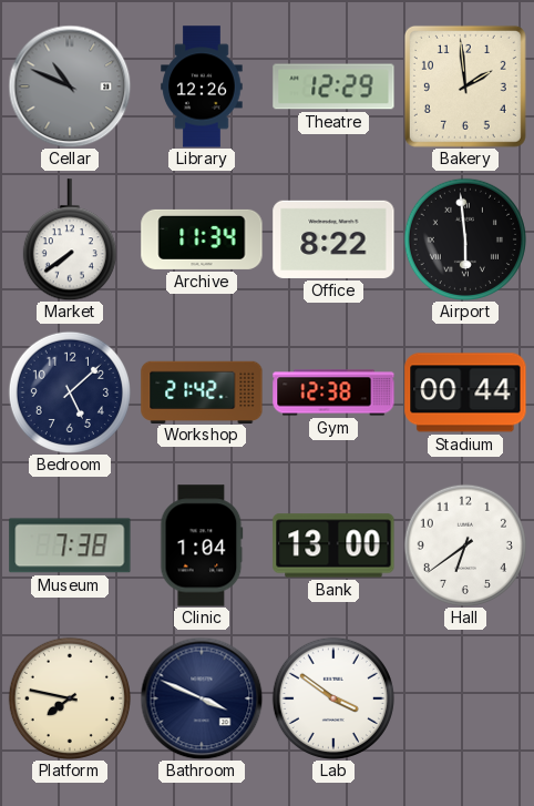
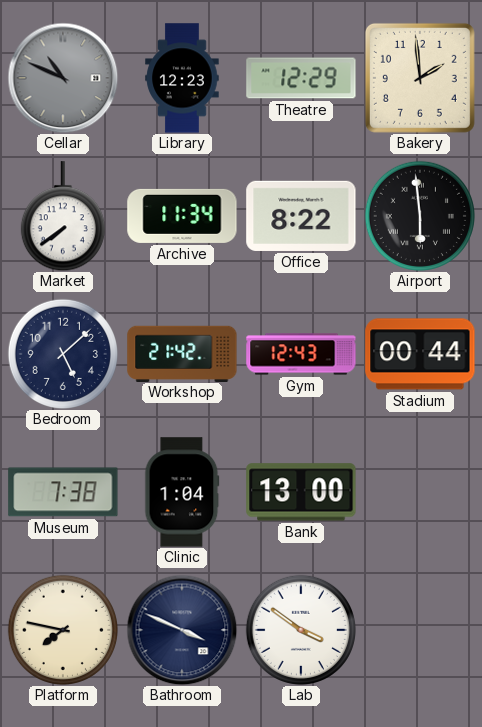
Library: 12:26 -> 12:23
Gym: 12:38 -> 12:43
Hall: 6:39 -> none
